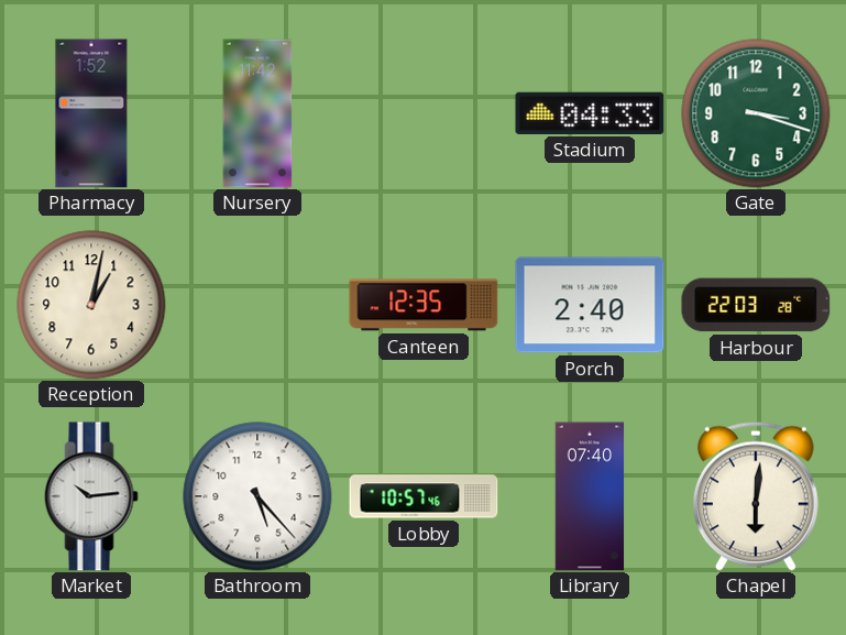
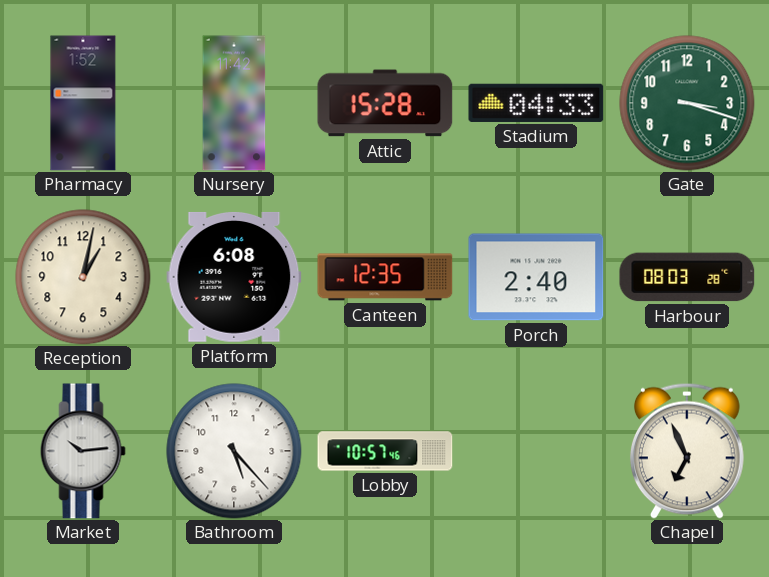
Attic: none -> 15:28
Platform: none -> 6:08
Harbour: 22:03 -> 08:03
Library: 07:40 -> none
Chapel: 6:01 -> 6:56
